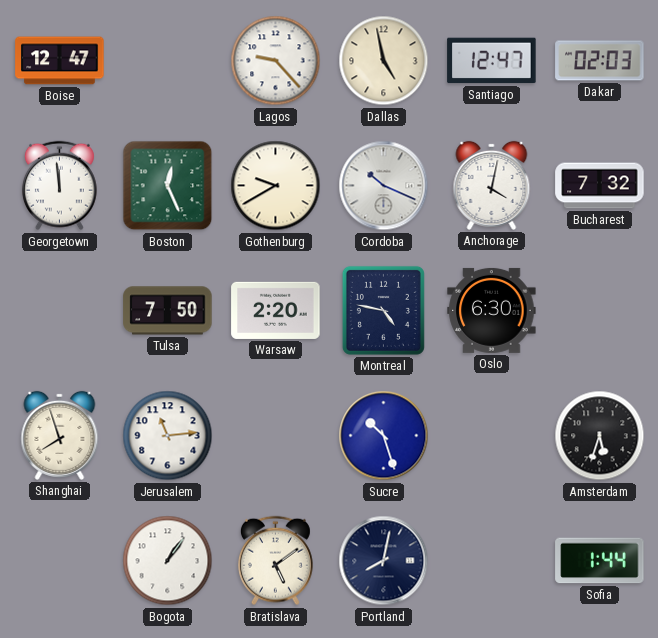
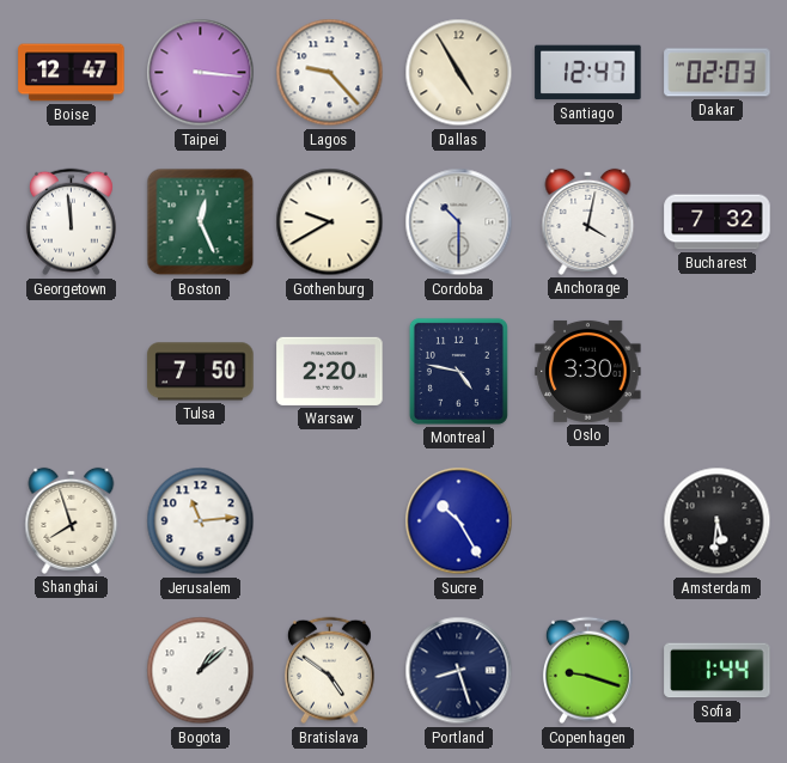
Taipei: none -> 3:16
Dallas: 4:58 -> 4:55
Cordoba: 10:19 -> 10:30
Oslo: 6:30 -> 3:30
Sucre: 10:27 -> 10:25
Amsterdam: 5:33 -> 5:31
Bogota: 1:06 -> 1:08
Bratislava: 5:09 -> 4:51
Portland: 8:02 -> 8:27
Copenhagen: none -> 9:18
